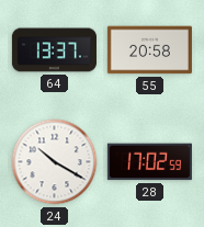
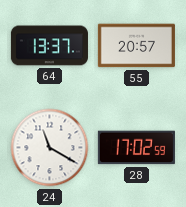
55: 20:58 -> 20:57
24: 10:20 -> 11:20
